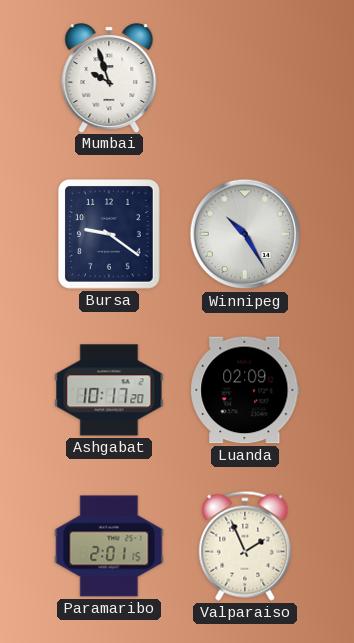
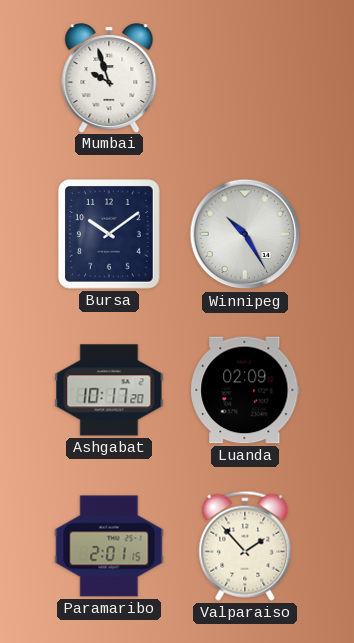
Bursa: 9:21 -> 10:09
Valparaiso: 1:56 -> 1:53
